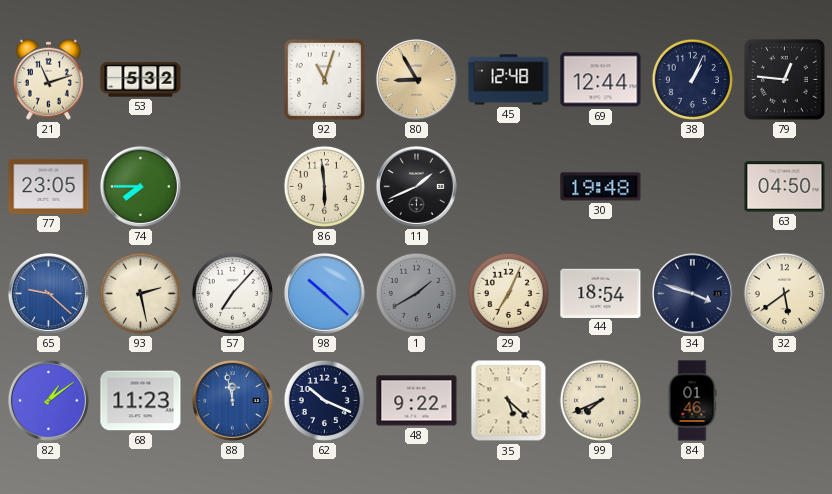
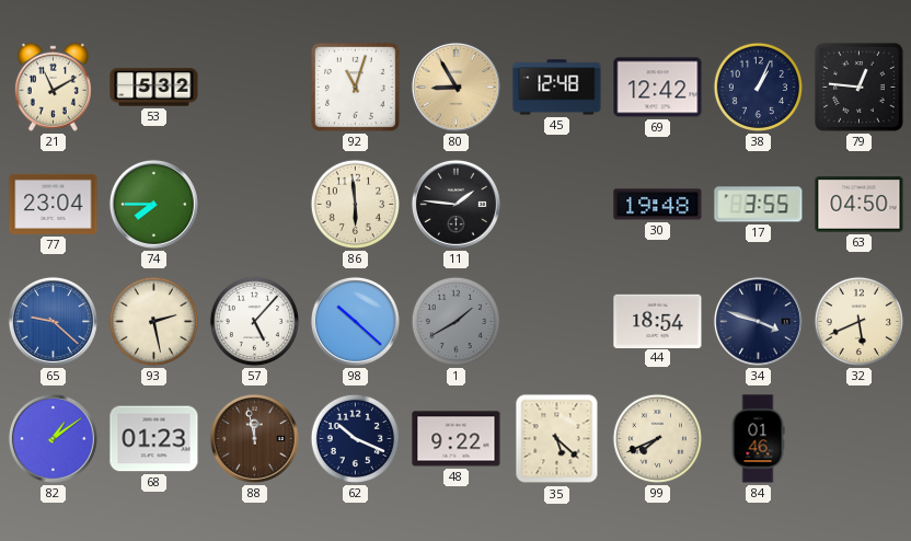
21: 11:12 -> 11:10
69: 12:44 -> 12:42
77: 23:05 -> 23:04
11: 1:41 -> 1:46
17: none -> 3:55
57: 7:07 -> 5:07
29: 7:04 -> none
32: 5:39 -> 5:41
68: 11:23 -> 01:23
88 dial: blue -> brown
